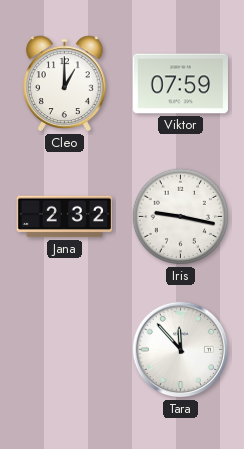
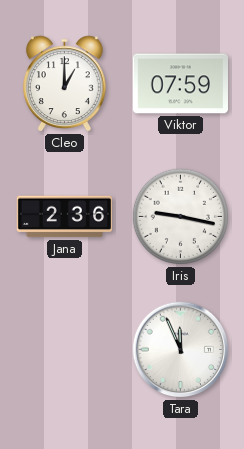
Jana: 2:32 -> 2:36
Tara: 11:53 -> 11:56
